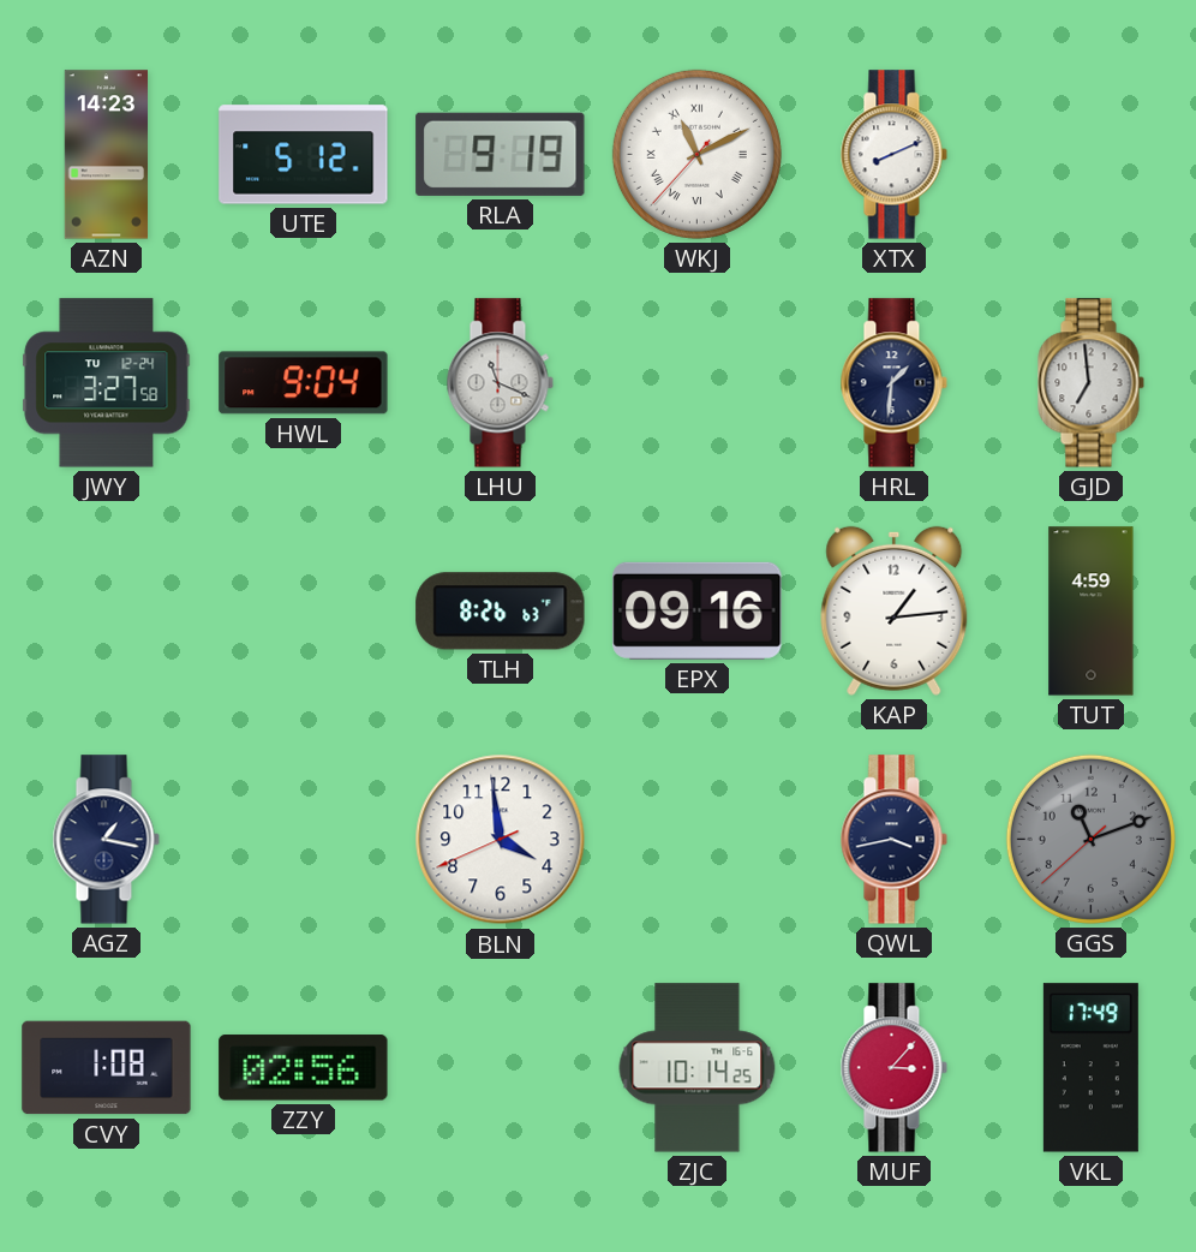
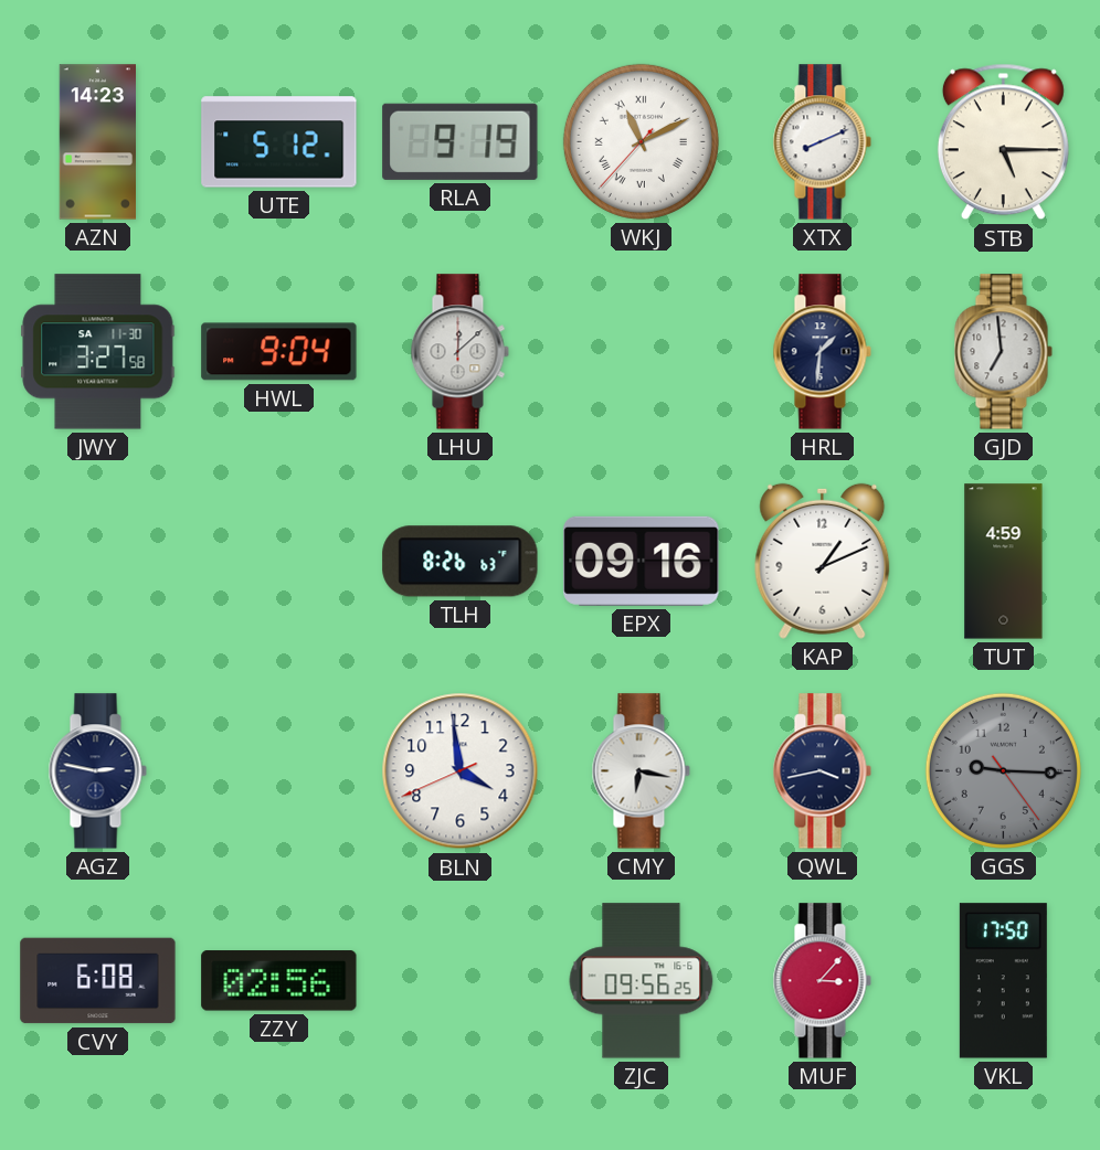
STB: none -> 5:15
JWY date: TU 12-24 -> SA 11-30
LHU: 11:19 -> 12:08
KAP: 1:14 -> 1:11
AGZ: 1:17 -> 2:47
CMY: none -> 6:17
GGS: 11:11 -> 9:15
CVY: 1:08 -> 6:08
ZJC: 10:14 -> 09:56
VKL: 17:49 -> 17:50
